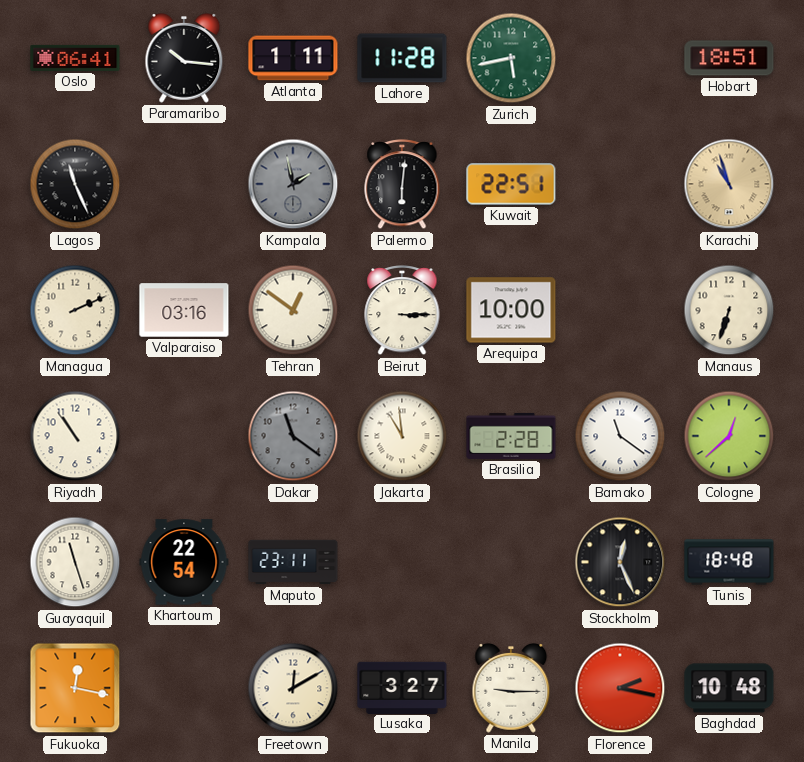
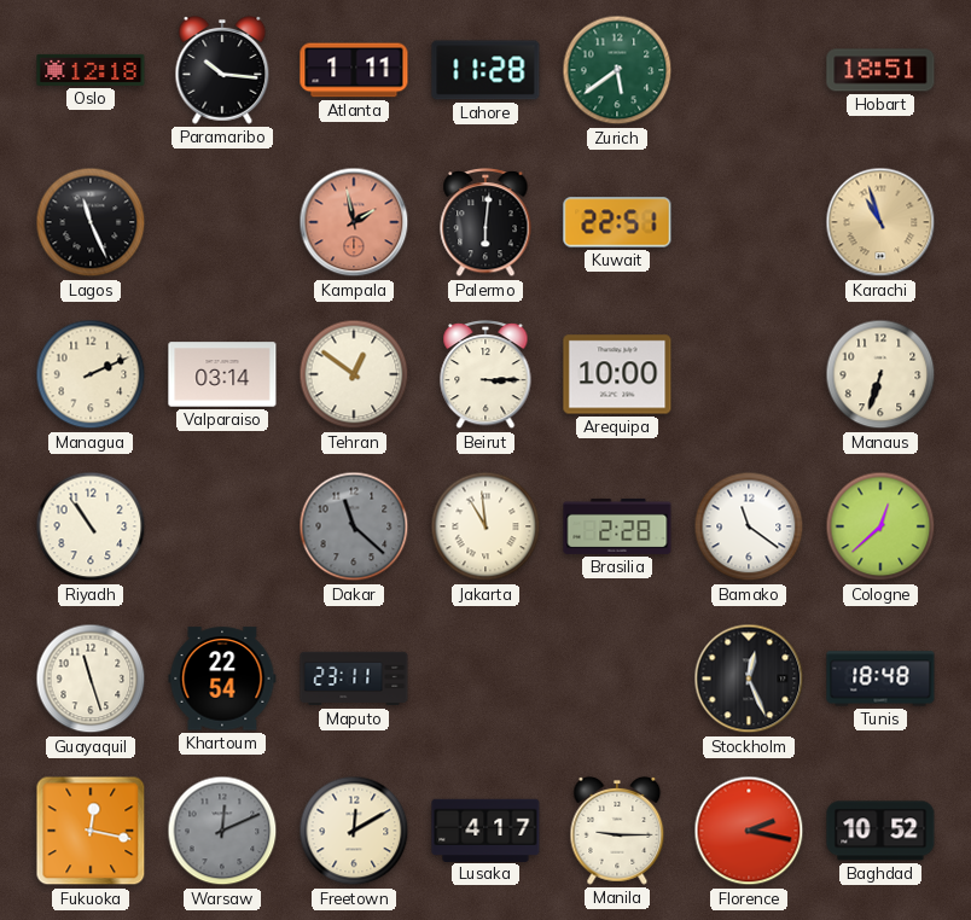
Oslo: 06:41 -> 12:18
Zurich: 5:43 -> 5:39
Kampala dial: grey -> salmon
Valparaiso: 03:16 -> 03:14
Dakar: 11:21 -> 11:22
Warsaw: none -> 12:11
Lusaka: 3:27 -> 4:17
Baghdad: 10:48 -> 10:52
